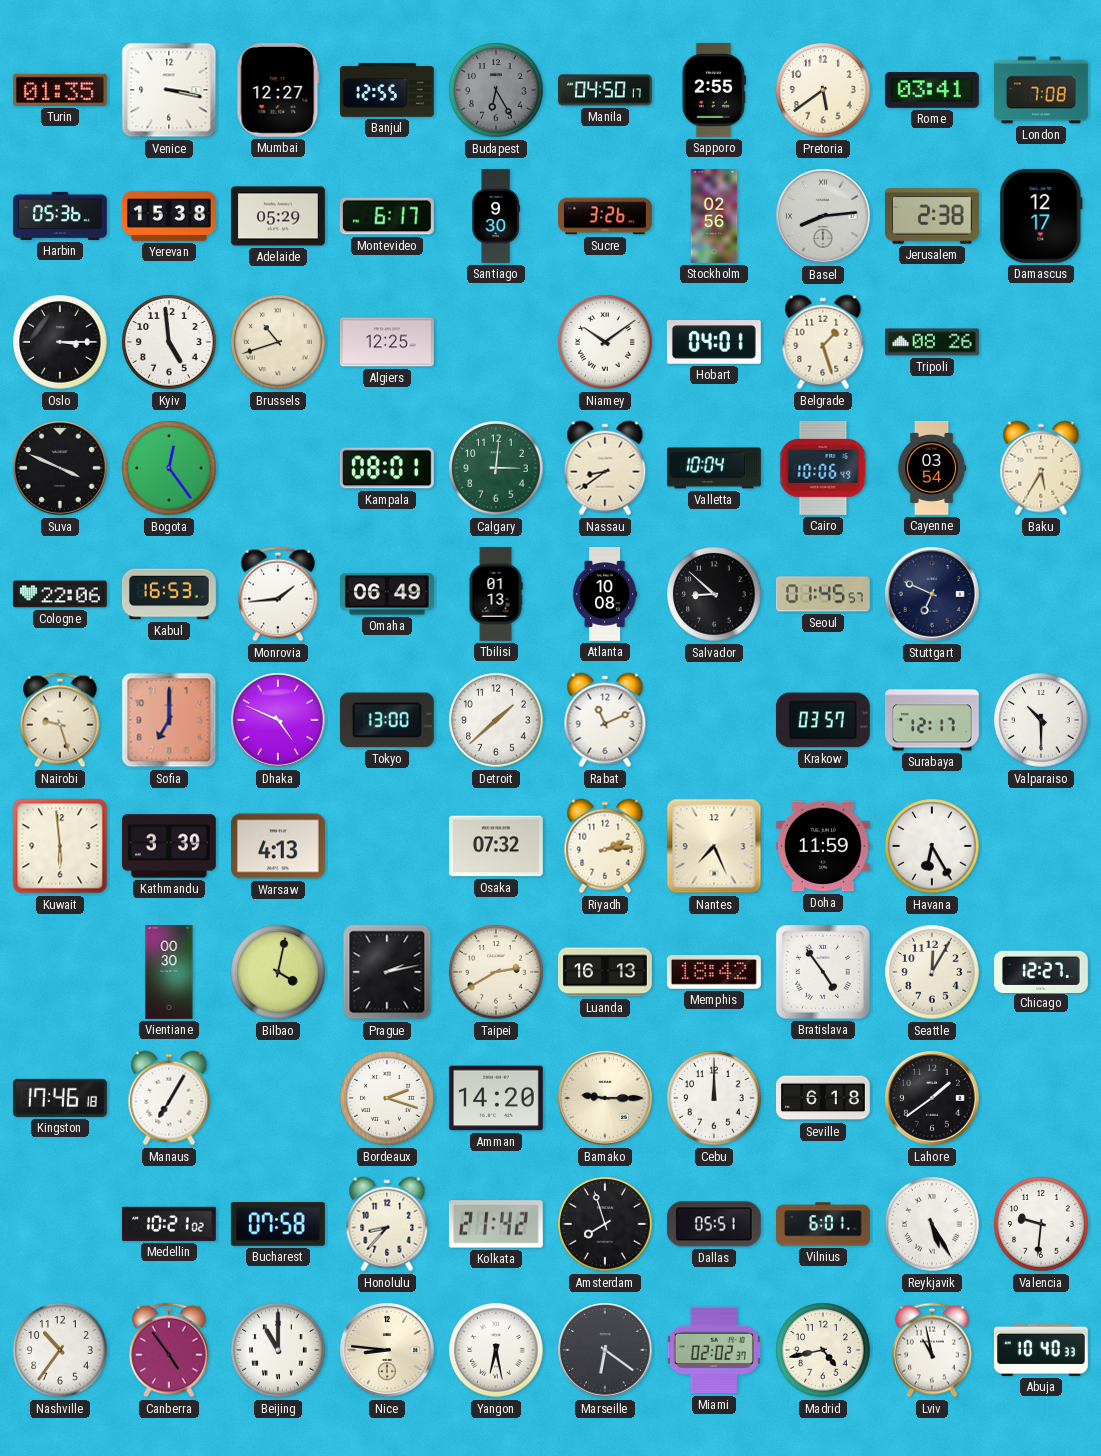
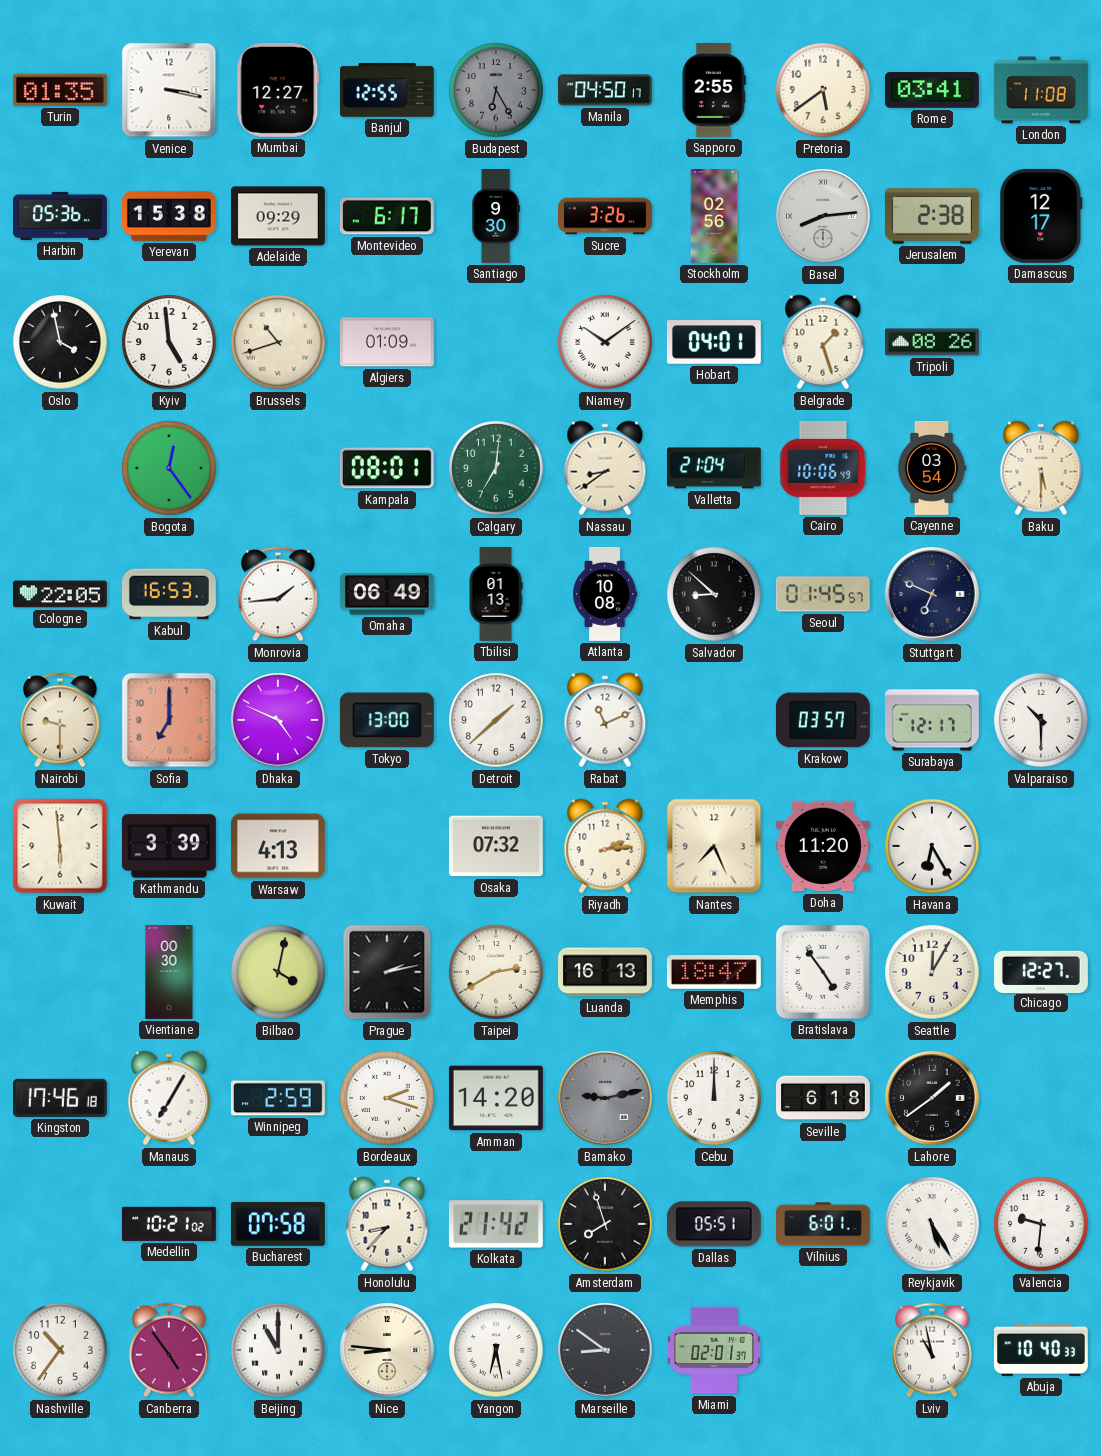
London: 7:08 -> 11:08
Adelaide: 05:29 -> 09:29
Oslo: 3:15 -> 3:58
Algiers: 12:25 -> 01:09
Suva: 3:49 -> none
Calgary: 3:01 -> 7:01
Valletta: 10:04 -> 21:04
Baku: 5:35 -> 5:30
Cologne: 22:06 -> 22:05
Nairobi: 9:27 -> 9:30
Doha: 11:59 -> 11:20
Memphis: 18:42 -> 18:47
Winnipeg: none -> 2:59
Bamako: 9:15 -> 9:13
Bamako dial: cream -> grey
Marseille: 6:21 -> 8:51
Miami: 02:02 -> 02:01
Madrid: 4:43 -> none
